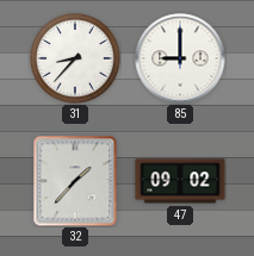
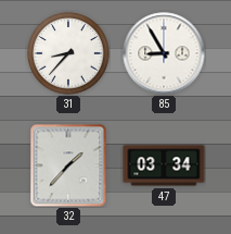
85: 9:00 -> 8:55
47: 09:02 -> 03:34
